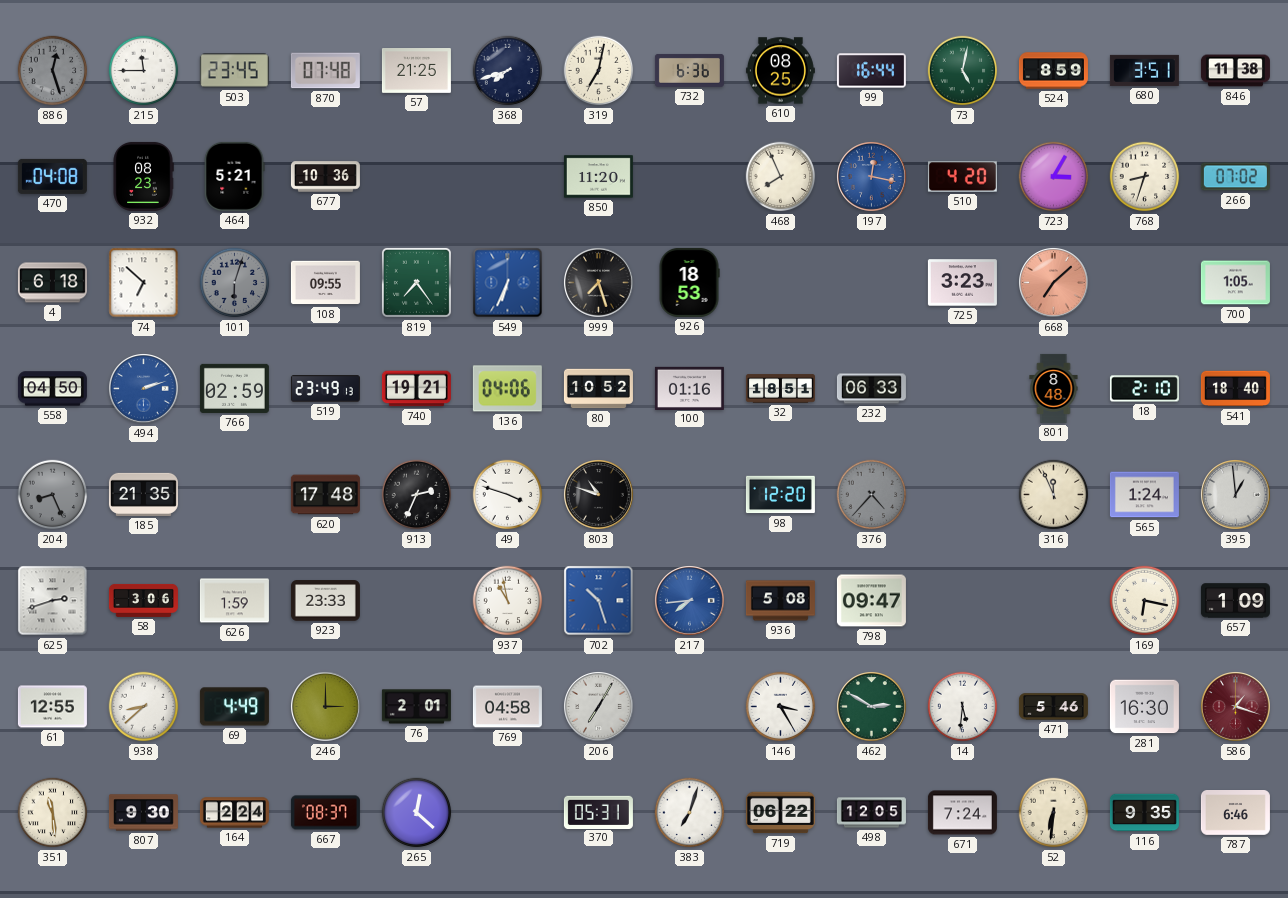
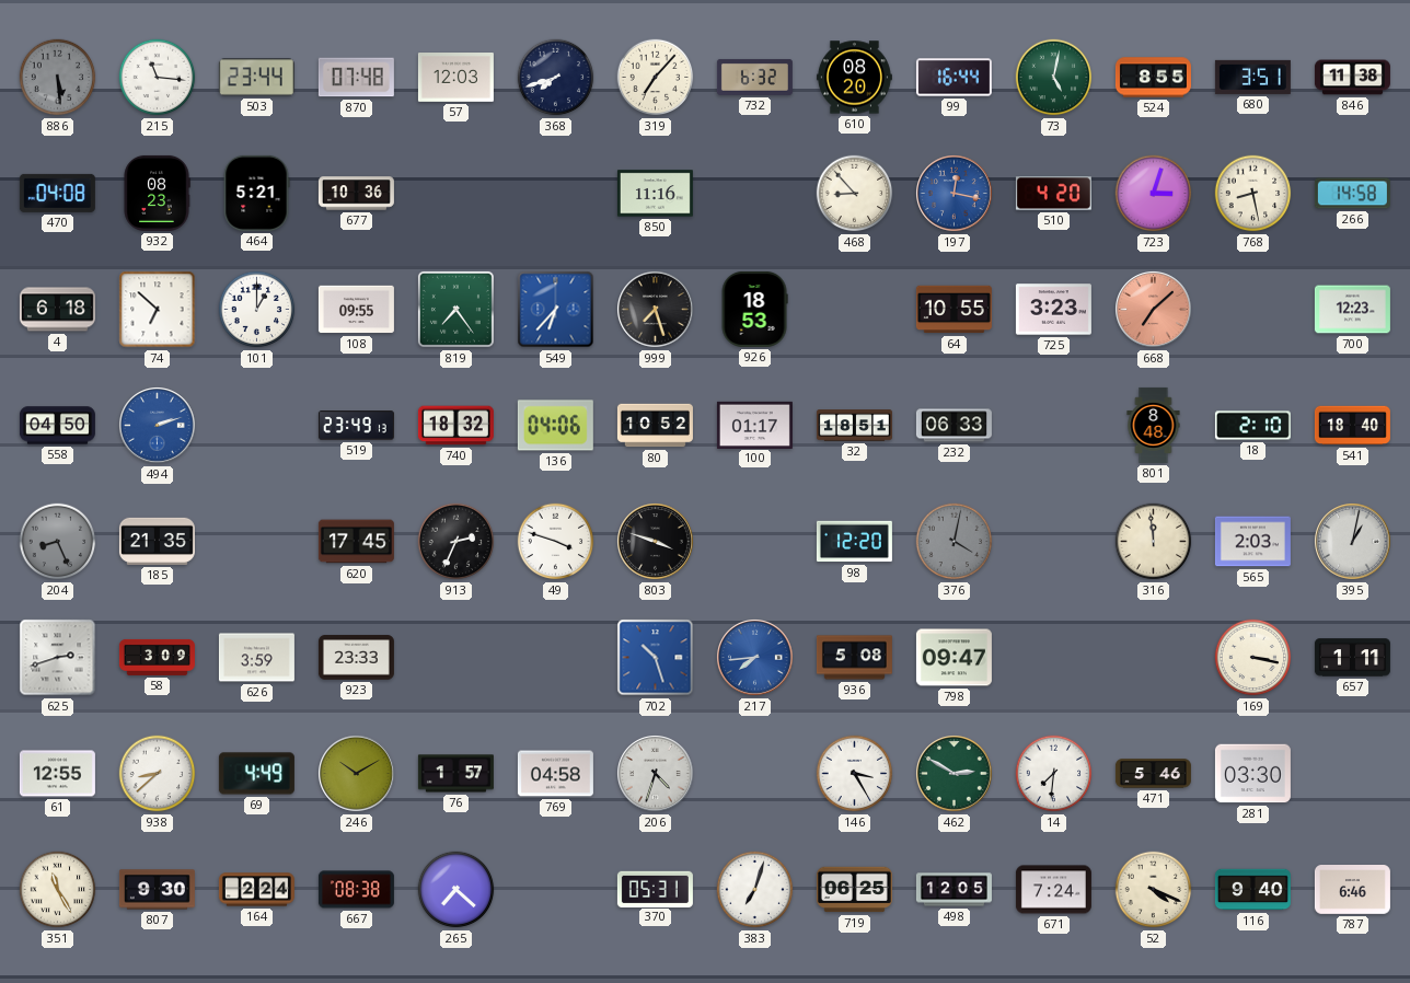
886: 12:27 -> 5:29
215: 11:45 -> 11:16
503: 23:45 -> 23:44
57: 21:25 -> 12:03
319: 7:02 -> 7:07
732: 6:36 -> 6:32
610: 08:25 -> 08:20
524: 8:59 -> 8:55
850: 11:20 -> 11:16
468: 7:56 -> 8:53
723: 3:05 -> 3:03
768: 8:33 -> 8:28
266: 07:02 -> 14:58
101: 6:03 -> 1:00
101 dial: grey -> white
549: 6:34 -> 6:37
64: none -> 10:55
700: 1:05 -> 12:23
766: 02:59 -> none
740: 19:21 -> 18:32
100: 01:16 -> 01:17
620: 17:48 -> 17:45
803: 10:48 -> 3:48
376: 4:37 -> 4:02
316: 11:56 -> 11:59
565: 1:24 -> 2:03
395: 12:59 -> 1:02
58: 3:06 -> 3:09
626: 1:59 -> 3:59
937: 10:58 -> none
169: 6:17 -> 3:17
657: 1:09 -> 1:11
246: 3:00 -> 10:10
76: 2:01 -> 1:57
206: 7:05 -> 4:33
14: 5:31 -> 7:31
281: 16:30 -> 03:30
586: 1:18 -> none
351: 11:29 -> 11:25
667: 08:37 -> 08:38
265: 12:22 -> 7:22
719: 06:22 -> 06:25
52: 6:31 -> 4:19
116: 9:35 -> 9:40
